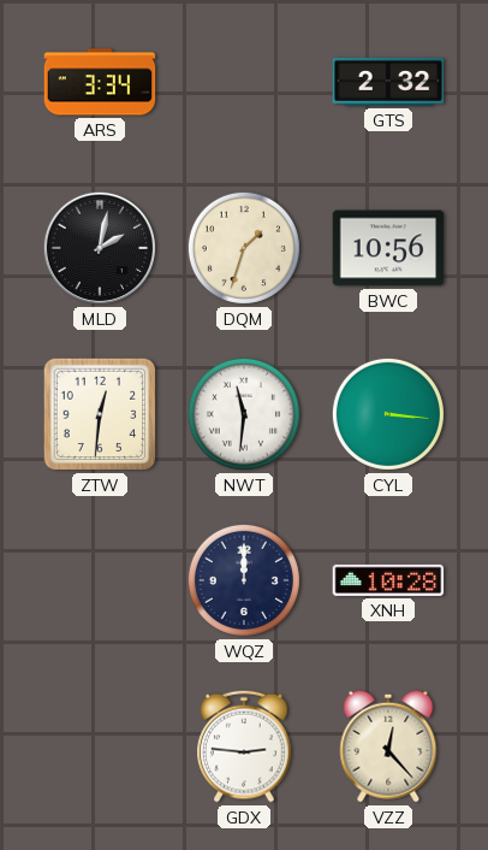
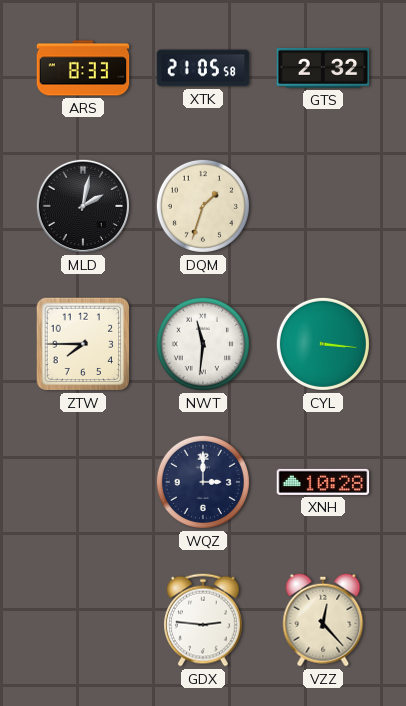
ARS: 3:34 -> 8:33
XTK: none -> 21:05
BWC: 10:56 -> none
ZTW: 12:31 -> 7:45
WQZ: 12:00 -> 3:00
